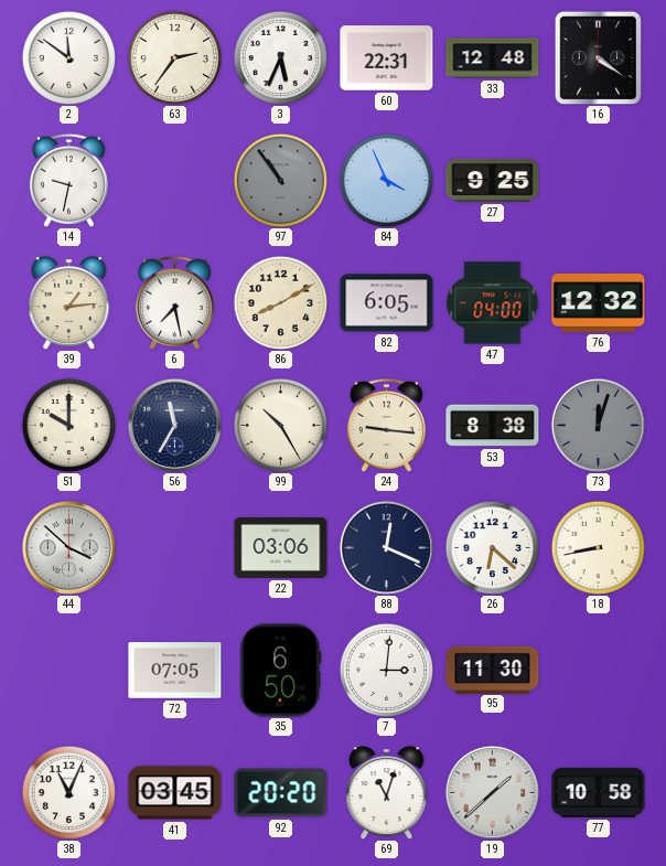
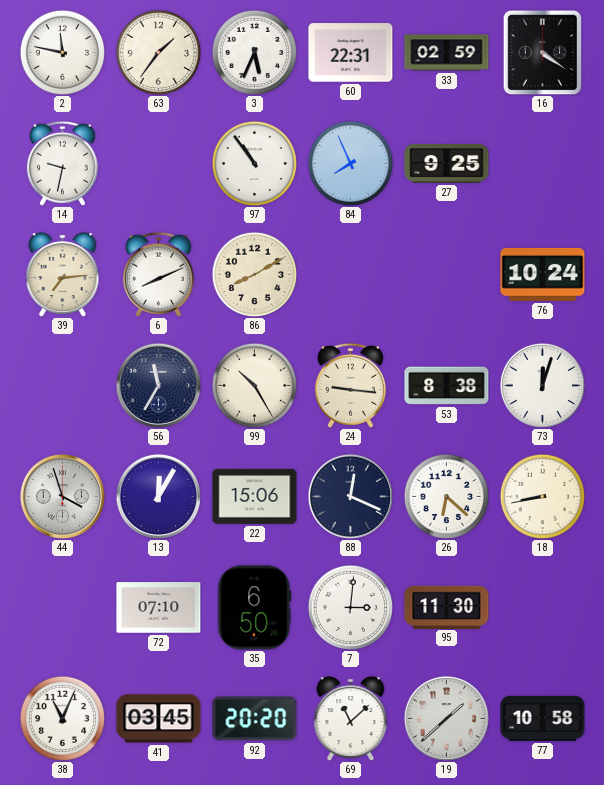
2: 11:51 -> 11:47
63: 2:36 -> 1:36
33: 12:48 -> 02:59
97 dial: grey -> white
84: 3:56 -> 7:56
39: 1:14 -> 7:14
6: 7:28 -> 8:11
82: 6:05 -> none
47: 04:00 -> none
76: 12:32 -> 10:24
51: 10:00 -> none
73 dial: grey -> white
44: 3:52 -> 3:57
13: none -> 12:05
22: 03:06 -> 15:06
72: 07:05 -> 07:10
69: 11:03 -> 11:08
